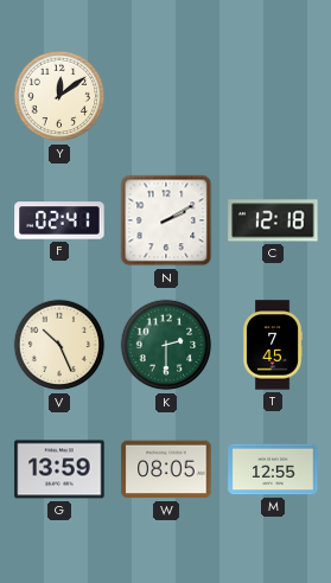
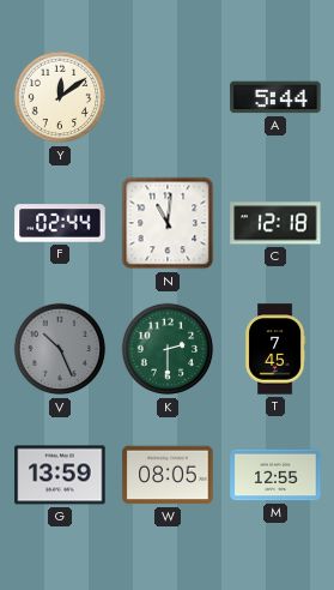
A: none -> 5:44
F: 02:41 -> 02:44
N: 2:10 -> 11:01
V dial: cream -> grey
